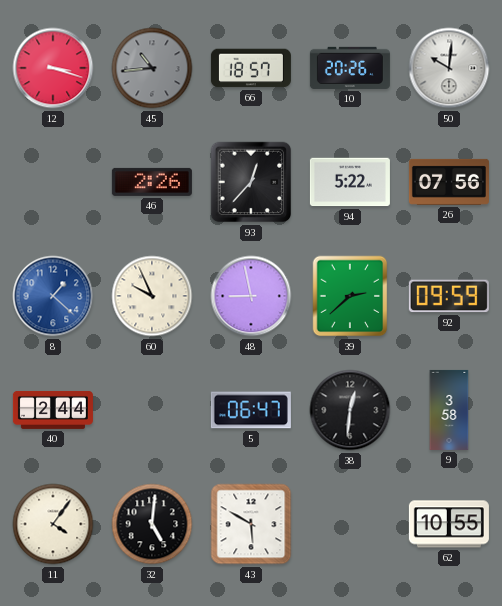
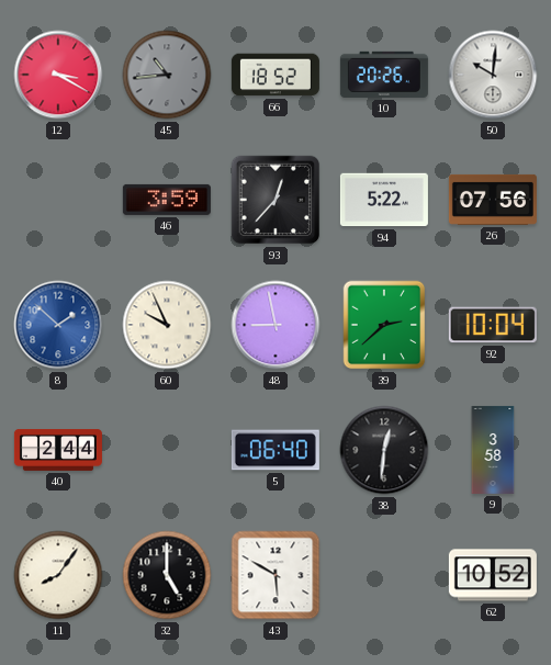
12: 3:18 -> 3:20
66: 18:57 -> 18:52
46: 2:26 -> 3:59
8: 1:22 -> 1:52
92: 09:59 -> 10:04
5: 06:47 -> 06:40
11: 4:06 -> 8:06
32: 5:01 -> 5:00
62: 10:55 -> 10:52
